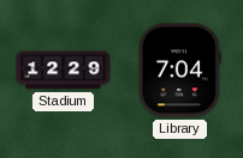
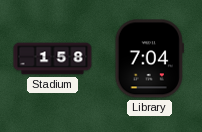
Stadium: 12:29 -> 1:58
